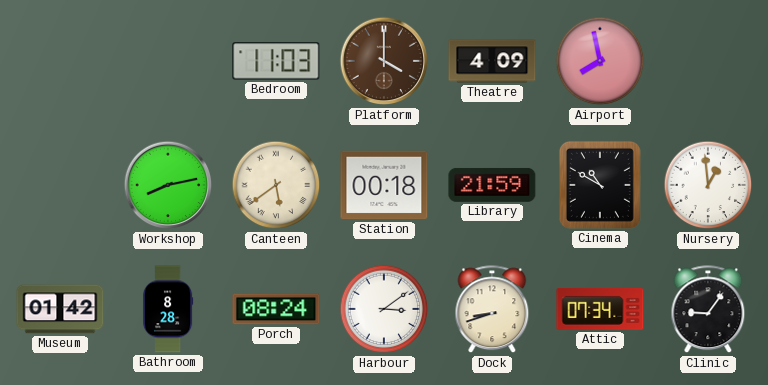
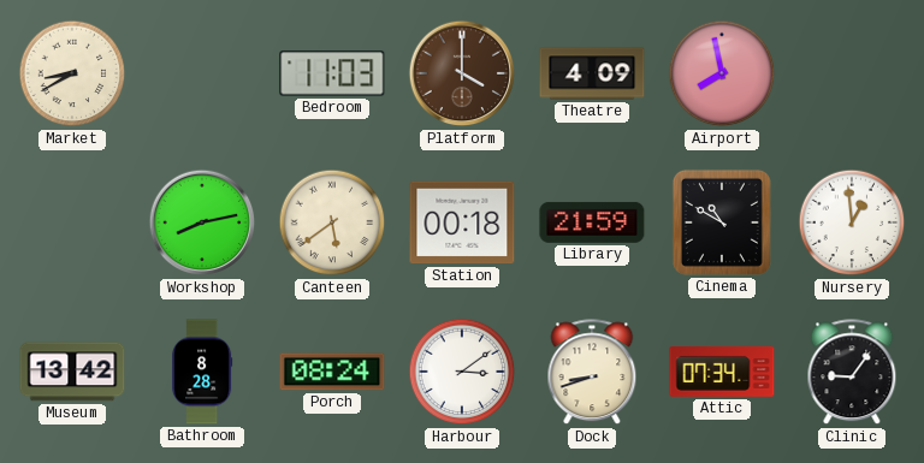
Market: none -> 8:40
Museum: 01:42 -> 13:42
